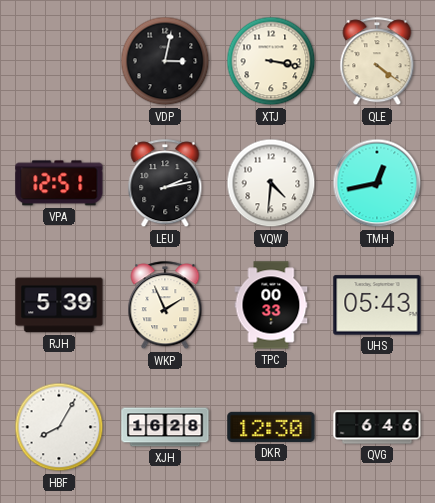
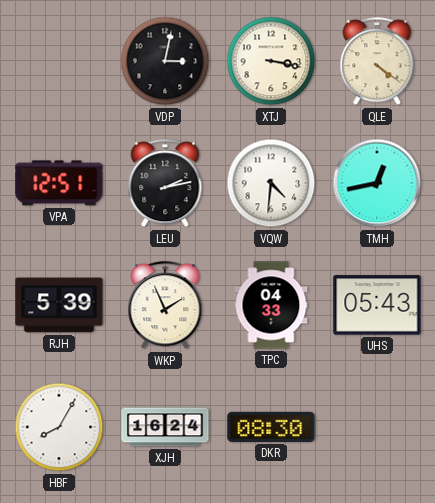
TPC: 00:33 -> 04:33
XJH: 16:28 -> 16:24
DKR: 12:30 -> 08:30
QVG: 6:46 -> none
